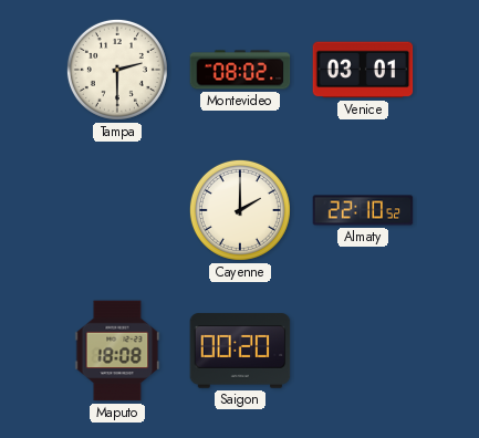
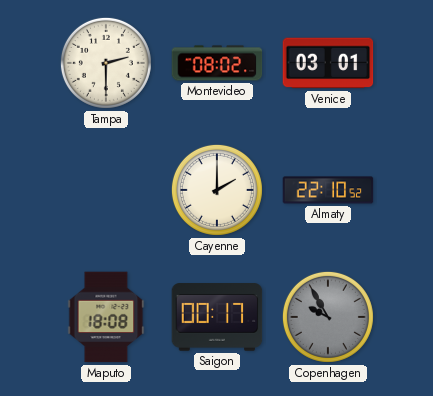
Saigon: 00:20 -> 00:17
Copenhagen: none -> 9:55
